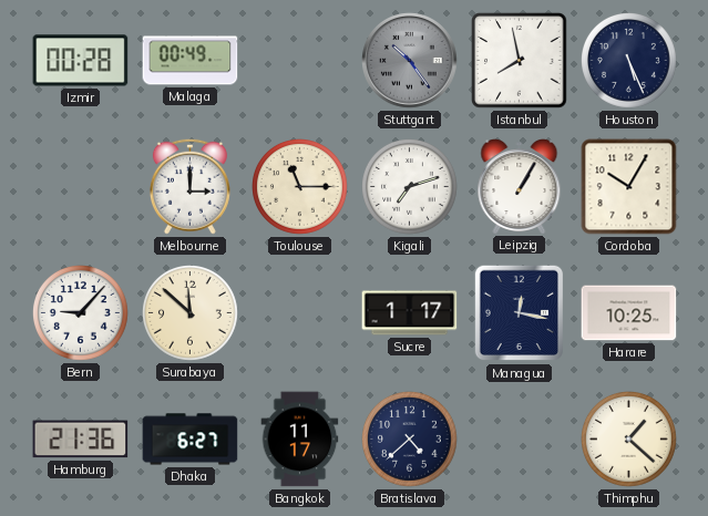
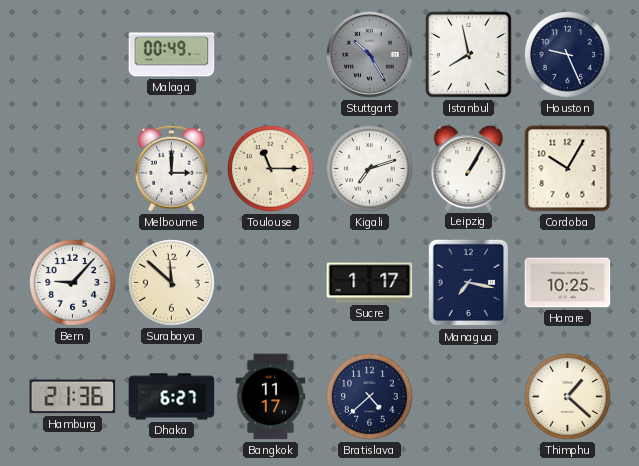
Izmir: 00:28 -> none
Stuttgart: 10:24 -> 10:25
Houston: 5:26 -> 9:26
Managua: 12:17 -> 7:17
